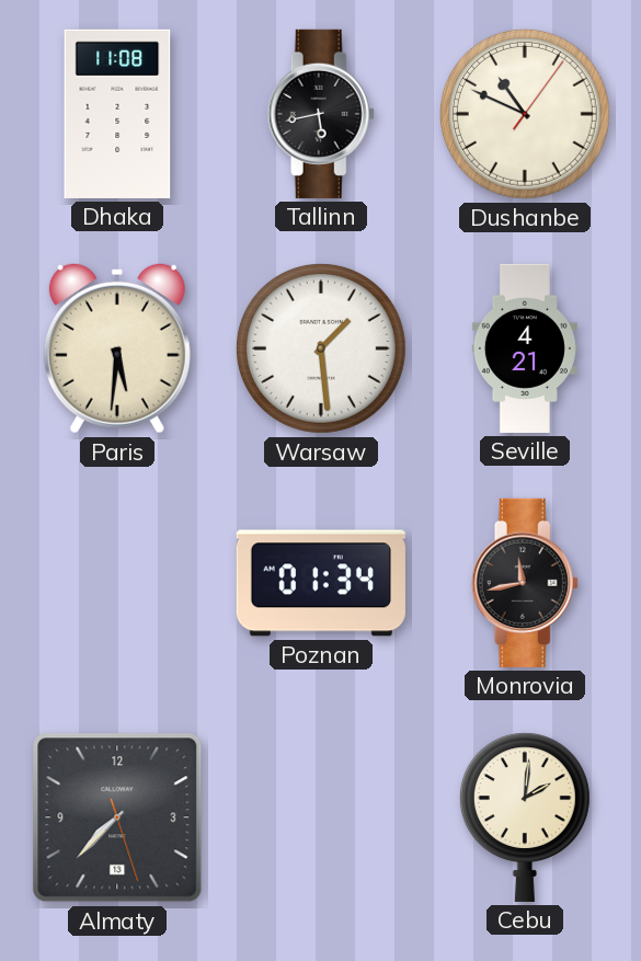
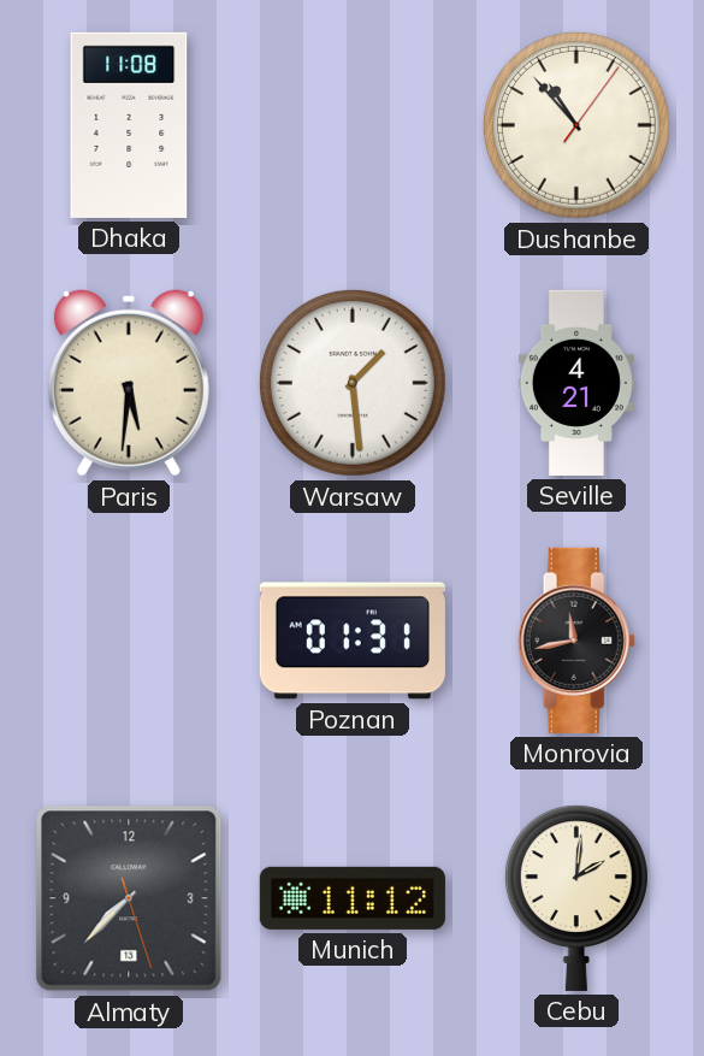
Tallinn: 5:43 -> none
Dushanbe: 10:49 -> 10:53
Poznan: 01:34 -> 01:31
Munich: none -> 11:12
